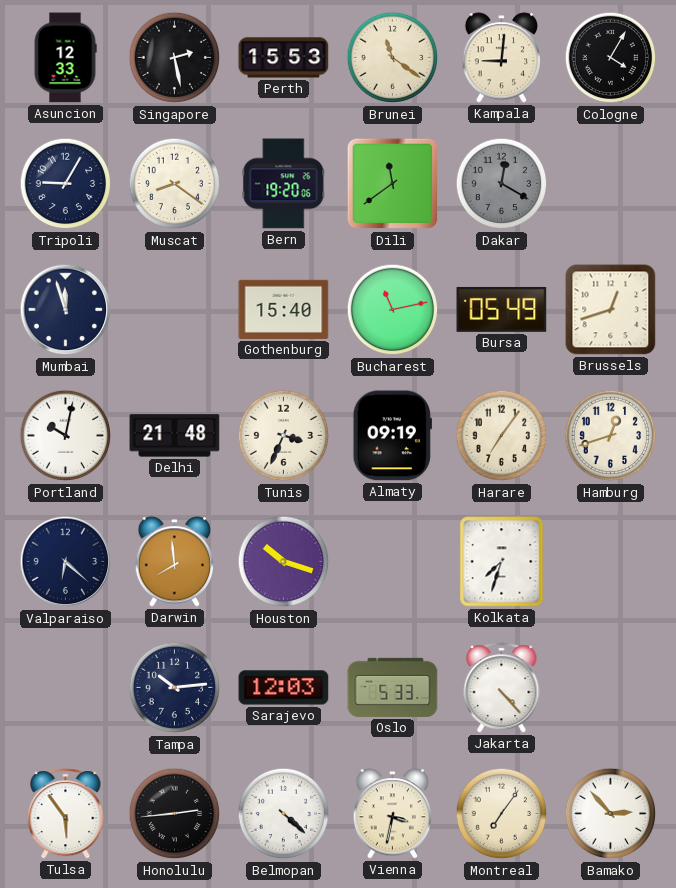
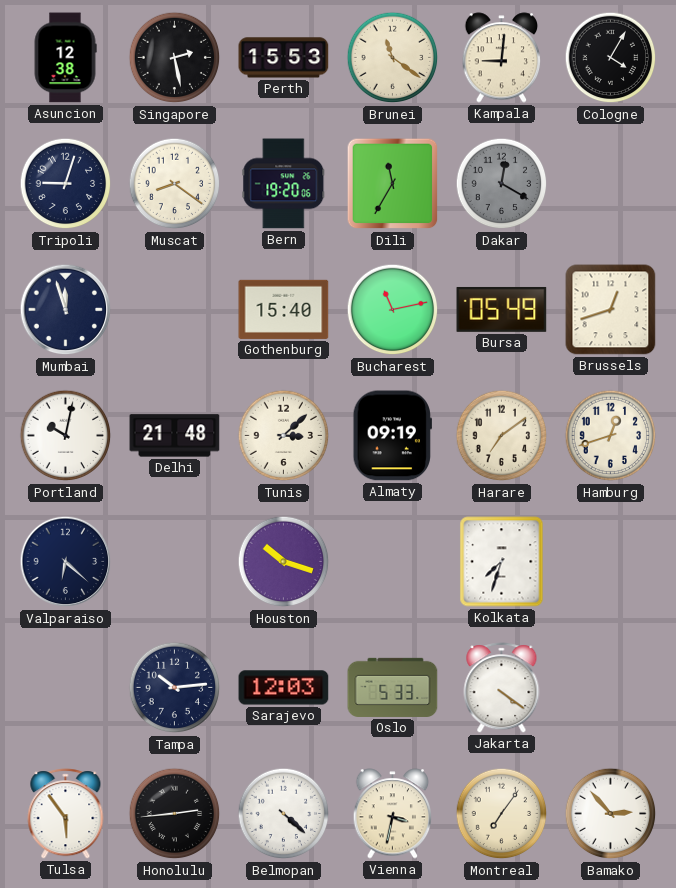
Asuncion: 12:33 -> 12:38
Tripoli: 9:05 -> 9:03
Dili: 11:39 -> 11:35
Tunis: 3:34 -> 3:08
Harare: 7:06 -> 7:09
Darwin: 7:59 -> none
Jakarta: 4:23 -> 4:21
